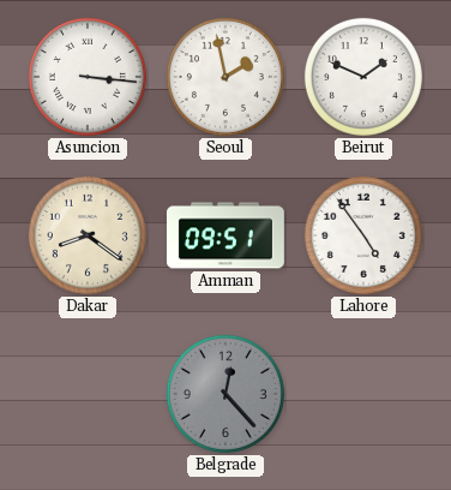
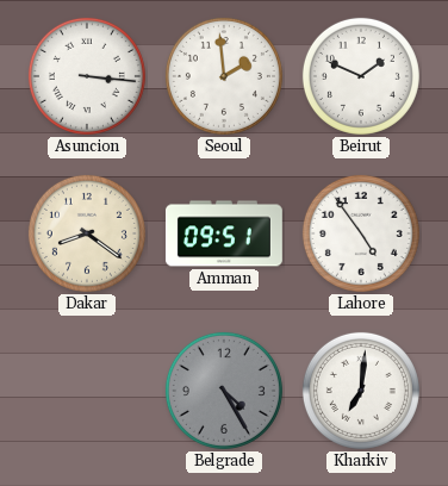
Seoul: 1:58 -> 1:59
Belgrade: 12:23 -> 4:25
Kharkiv: none -> 7:01
